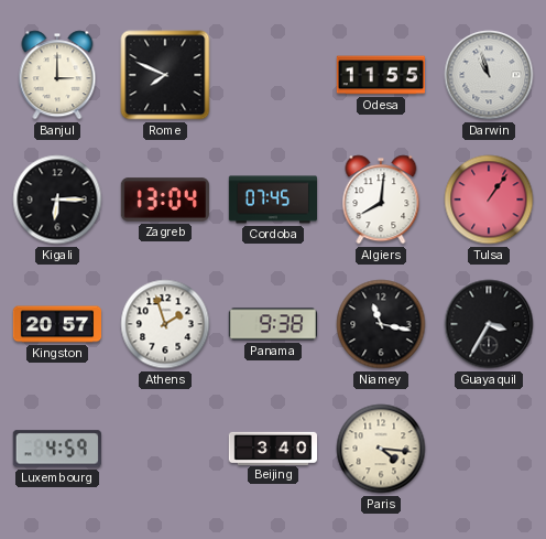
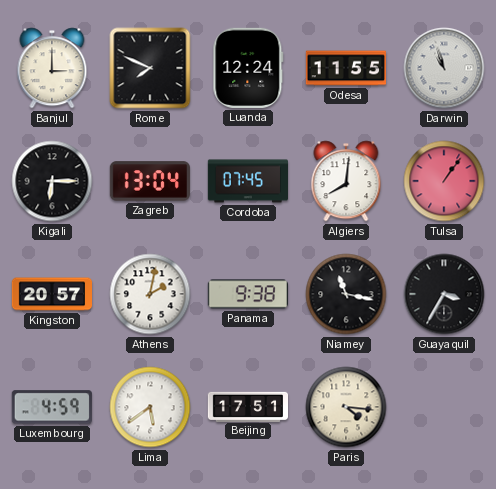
Luanda: none -> 12:24
Athens: 1:57 -> 2:02
Lima: none -> 5:39
Beijing: 3:40 -> 17:51
